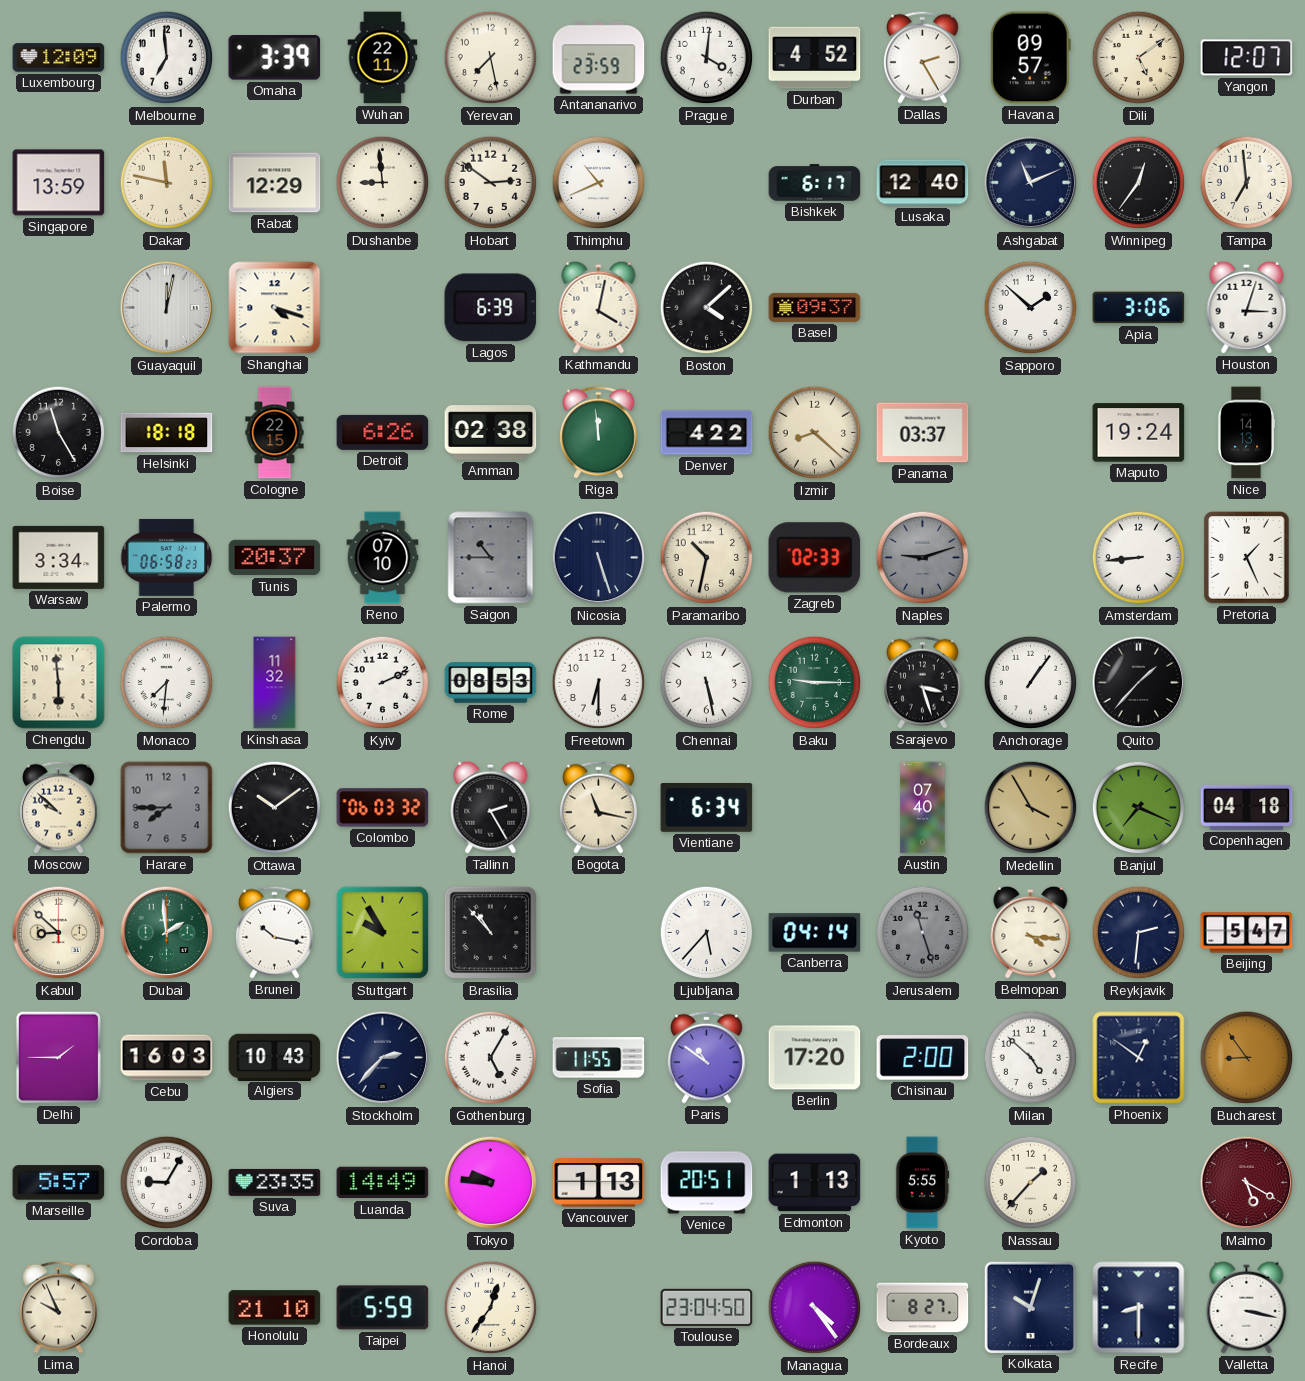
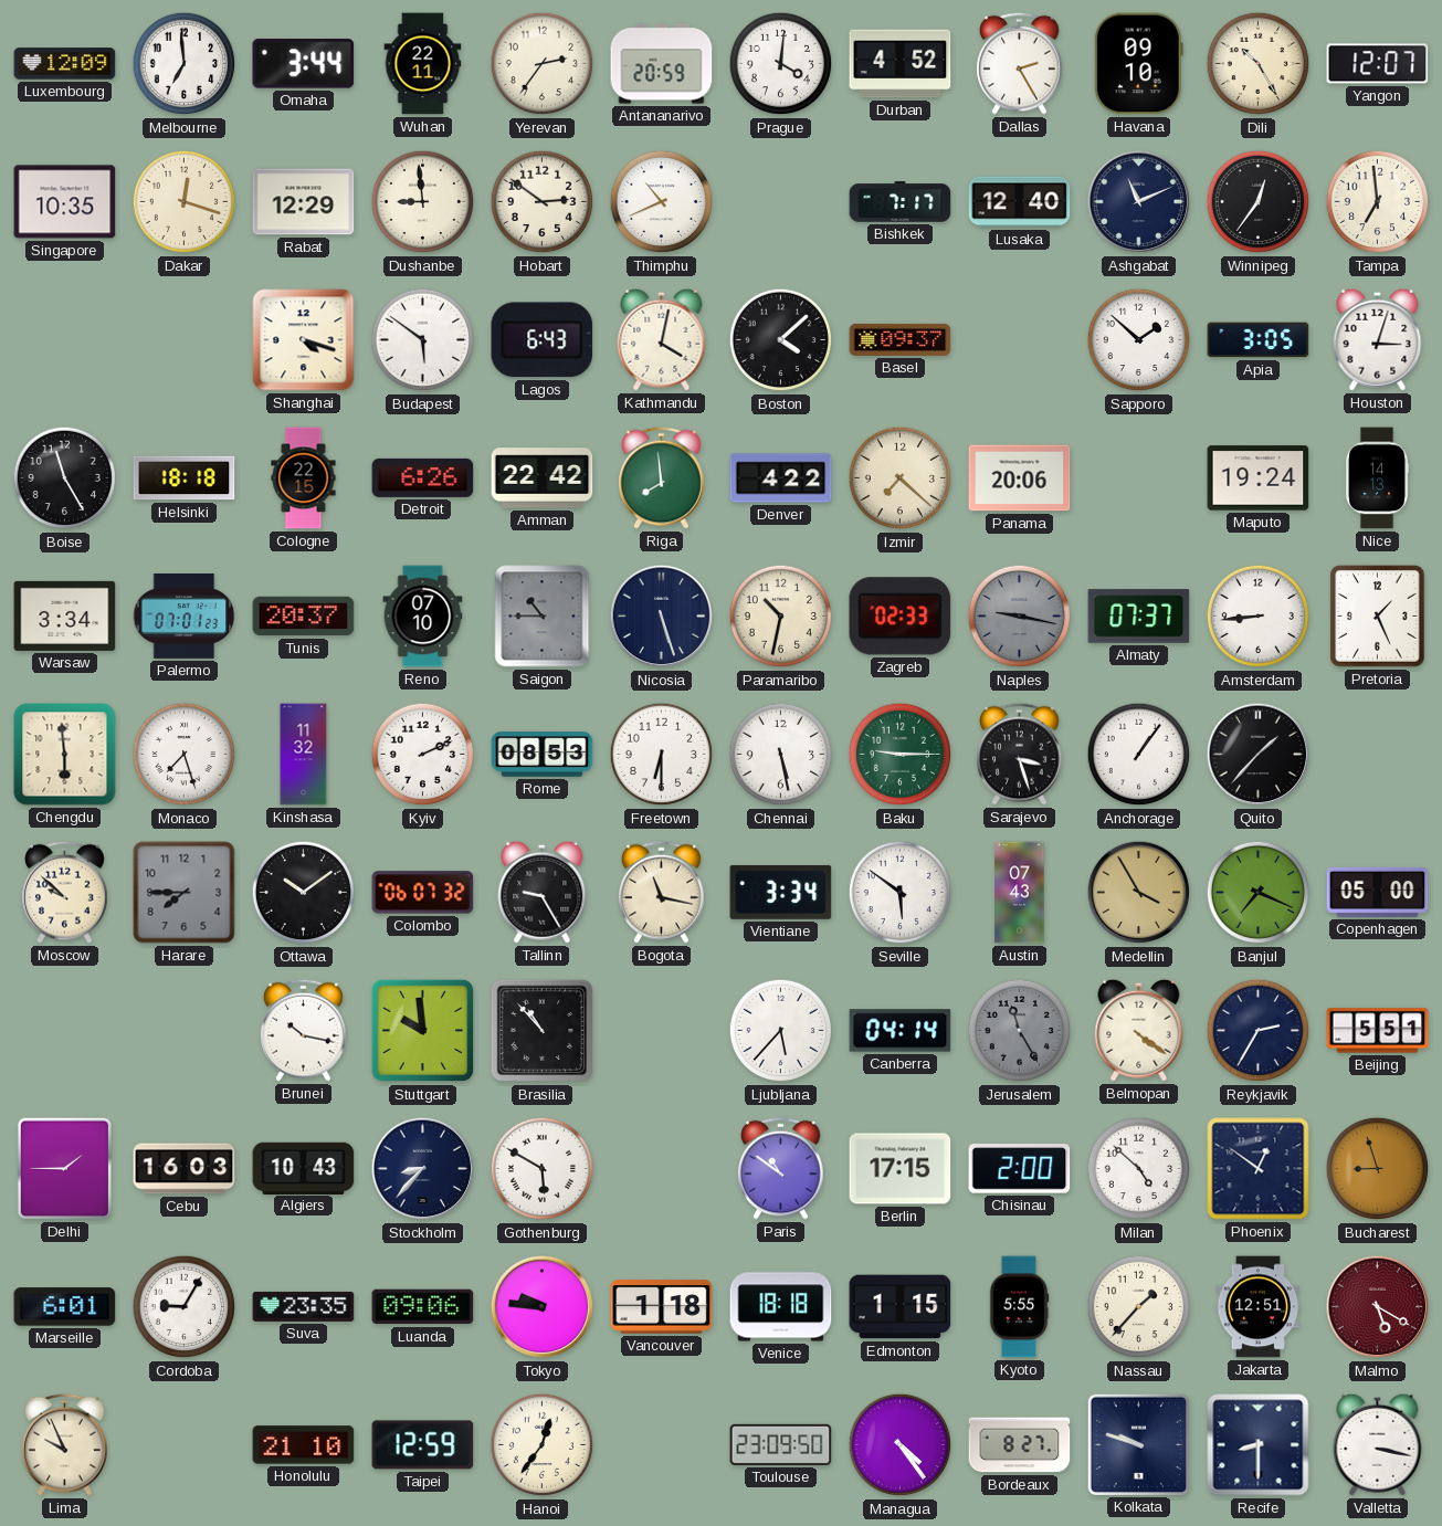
Omaha: 3:39 -> 3:44
Yerevan: 7:28 -> 2:36
Antananarivo: 23:59 -> 20:59
Havana: 09:57 -> 09:10
Dili: 5:09 -> 10:25
Singapore: 13:59 -> 10:35
Dakar: 11:47 -> 12:18
Bishkek: 6:17 -> 7:17
Guayaquil: 12:02 -> none
Budapest: none -> 5:51
Lagos: 6:39 -> 6:43
Apia: 3:06 -> 3:05
Amman: 02:38 -> 22:42
Riga: 11:59 -> 7:59
Izmir: 8:22 -> 7:22
Panama: 03:37 -> 20:06
Palermo: 06:58 -> 07:01
Naples: 9:12 -> 9:17
Almaty: none -> 07:37
Monaco: 7:31 -> 7:27
Colombo: 06:03 -> 06:07
Tallinn: 2:25 -> 9:25
Vientiane: 6:34 -> 3:34
Seville: none -> 5:51
Austin: 07:40 -> 07:43
Copenhagen: 04:18 -> 05:00
Kabul: 8:52 -> none
Dubai: 1:59 -> none
Stuttgart: 9:55 -> 9:59
Jerusalem: 11:27 -> 11:25
Belmopan: 4:16 -> 4:21
Reykjavik: 2:31 -> 2:35
Beijing: 5:47 -> 5:51
Stockholm: 2:37 -> 8:37
Gothenburg: 5:05 -> 5:50
Sofia: 11:55 -> none
Berlin: 17:20 -> 17:15
Bucharest: 8:54 -> 8:57
Marseille: 5:57 -> 6:01
Luanda: 14:49 -> 09:06
Vancouver: 1:13 -> 1:18
Venice: 20:51 -> 18:18
Edmonton: 1:13 -> 1:15
Jakarta: none -> 12:51
Taipei: 5:59 -> 12:59
Toulouse: 23:04 -> 23:09
Kolkata: 10:03 -> 9:48
